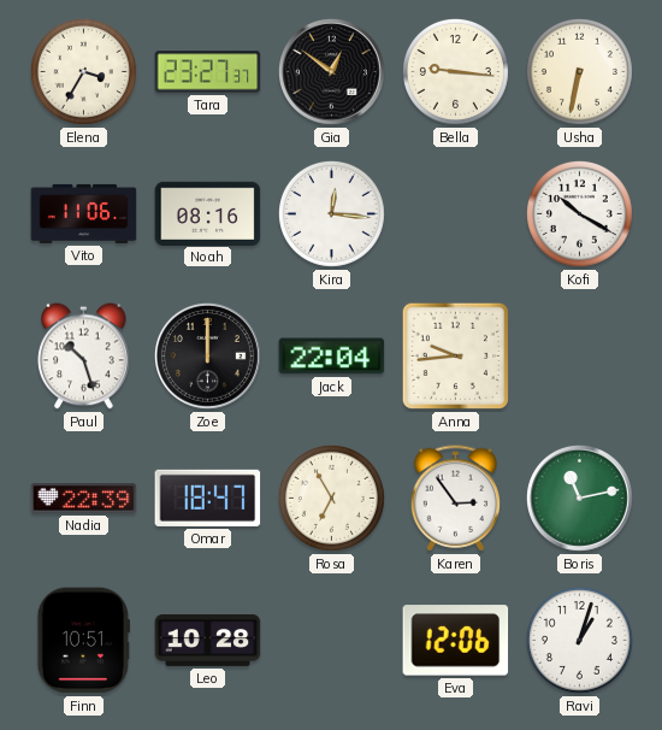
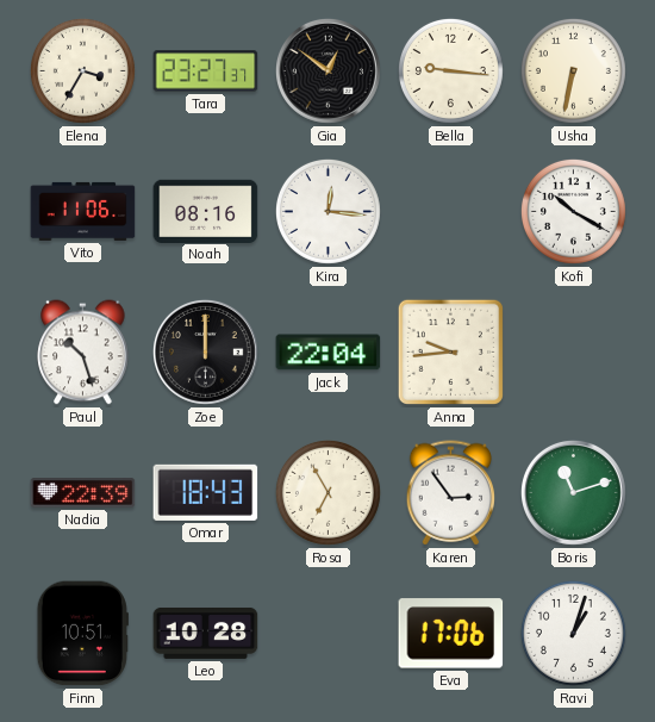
Omar: 18:47 -> 18:43
Boris: 11:13 -> 11:12
Eva: 12:06 -> 17:06
